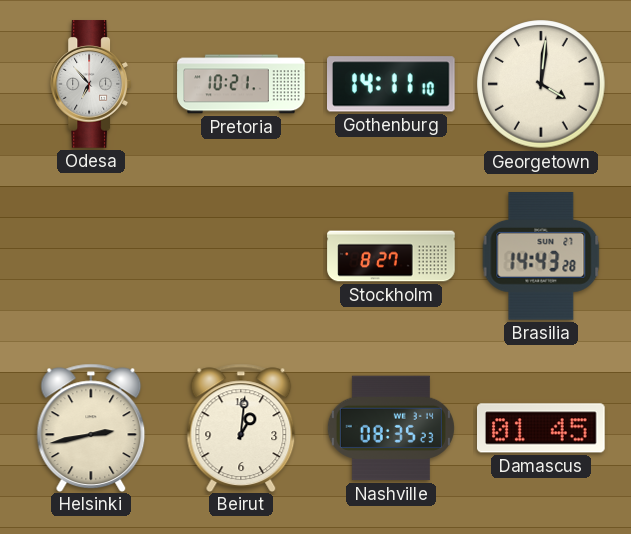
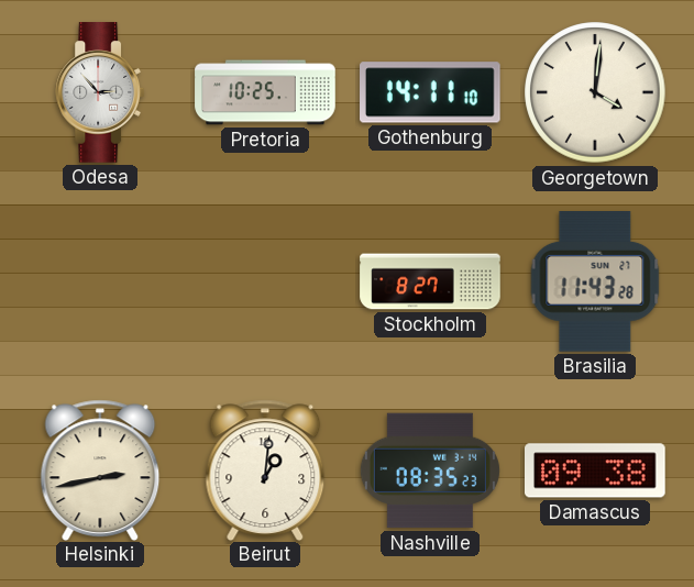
Odesa: 6:53 -> 2:53
Pretoria: 10:21 -> 10:25
Brasilia: 14:43 -> 11:43
Damascus: 01:45 -> 09:38
